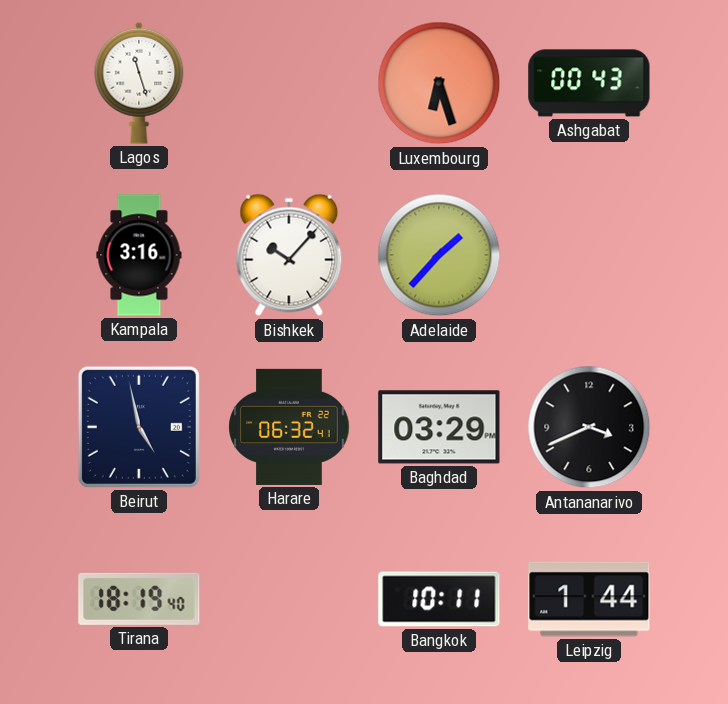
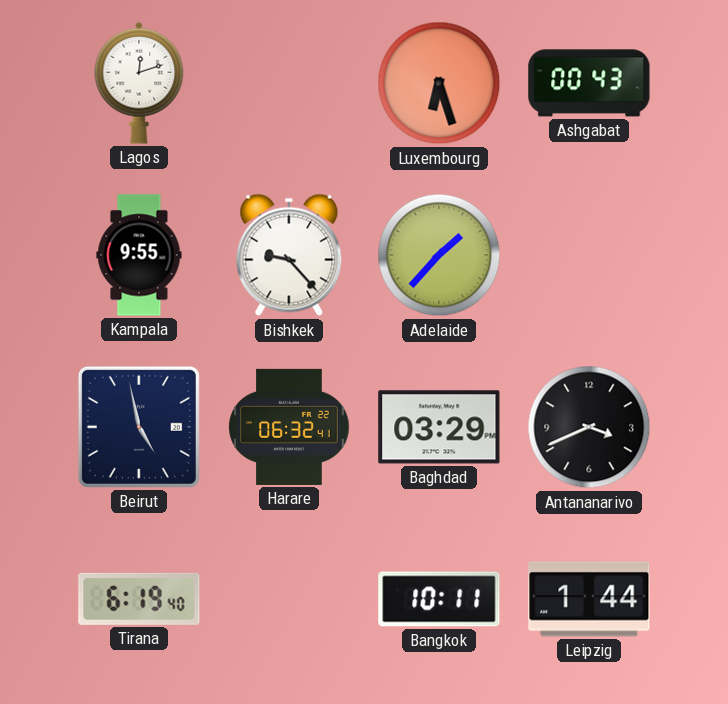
Lagos: 11:27 -> 12:12
Kampala: 3:16 -> 9:55
Bishkek: 10:07 -> 9:23
Tirana: 18:19 -> 6:19
